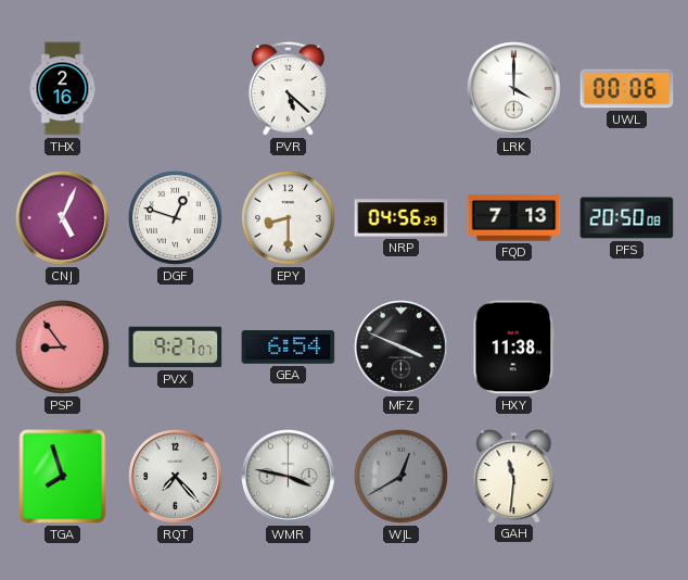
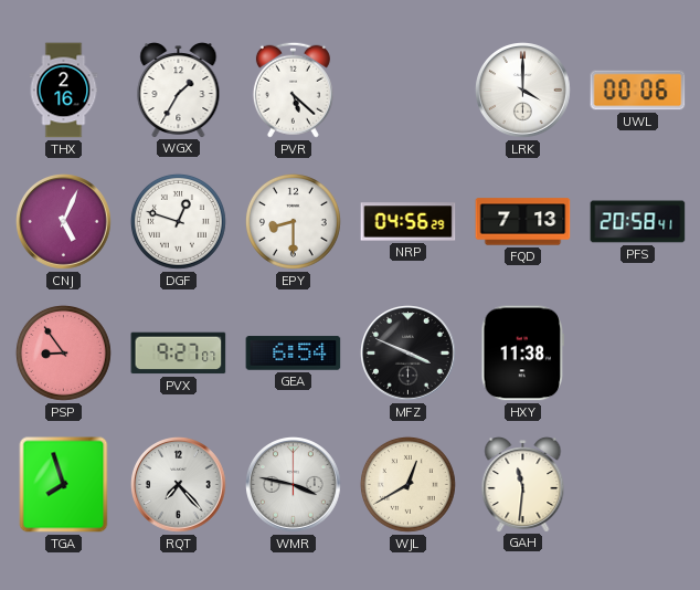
WGX: none -> 1:35
PFS: 20:50 -> 20:58
WJL dial: grey -> cream
